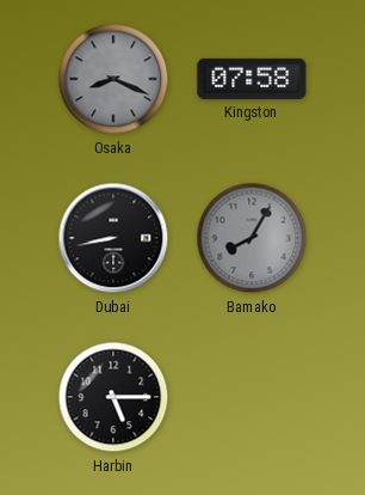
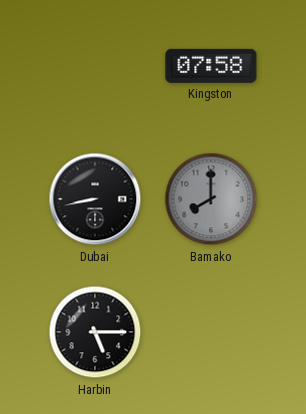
Osaka: 8:19 -> none
Bamako: 8:05 -> 8:00
